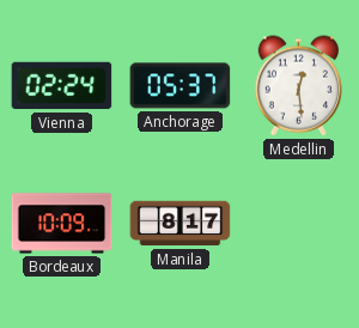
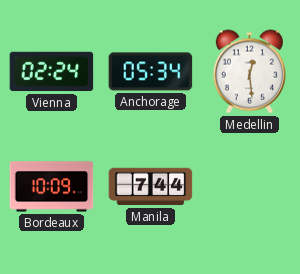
Anchorage: 05:37 -> 05:34
Manila: 8:17 -> 7:44
